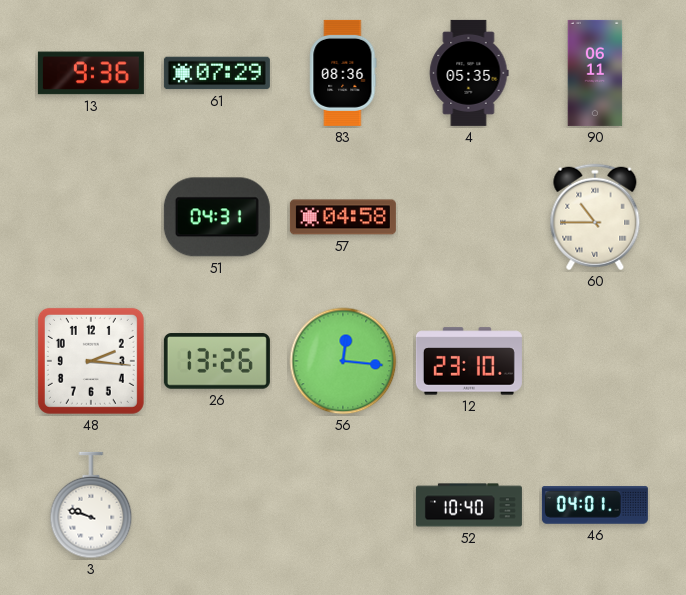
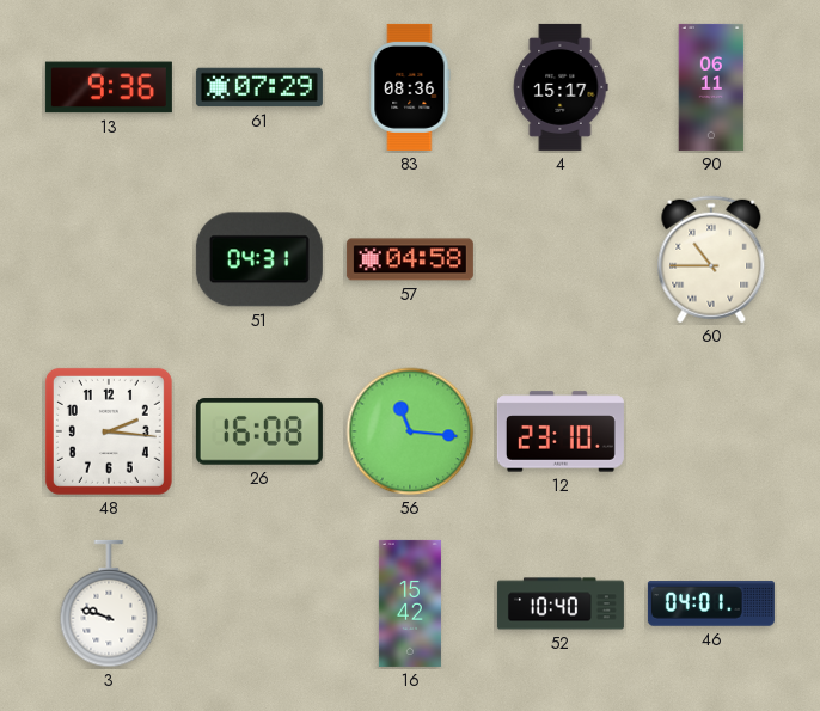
4: 05:35 -> 15:17
26: 13:26 -> 16:08
56: 12:16 -> 11:16
16: none -> 15:42
